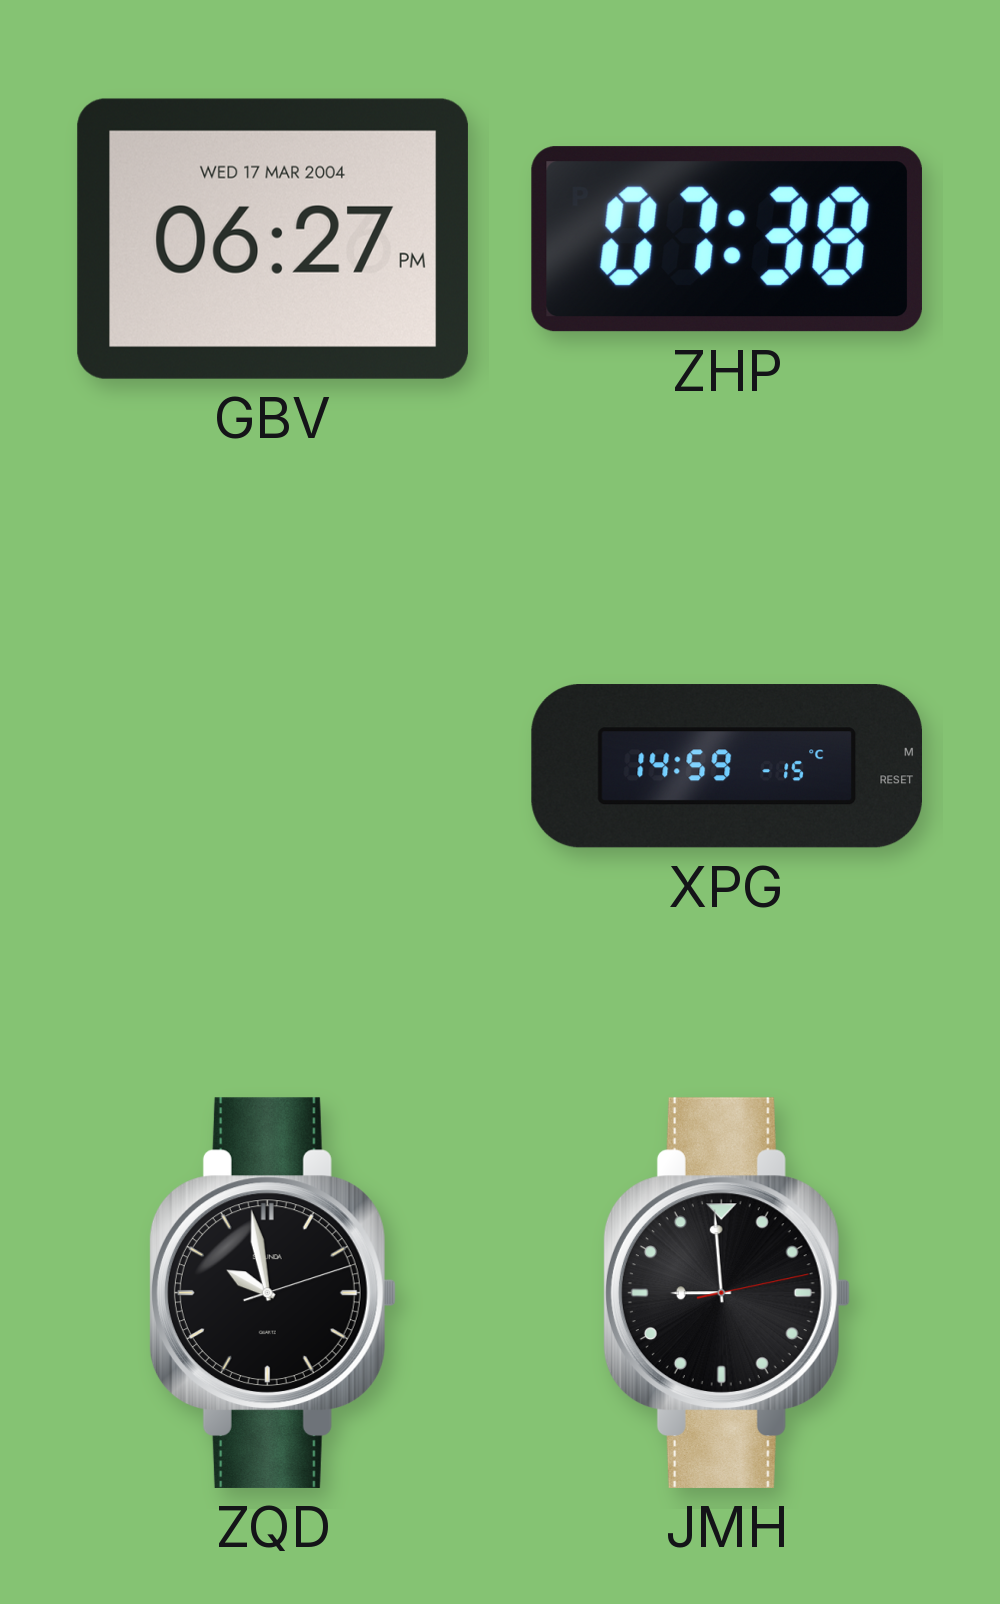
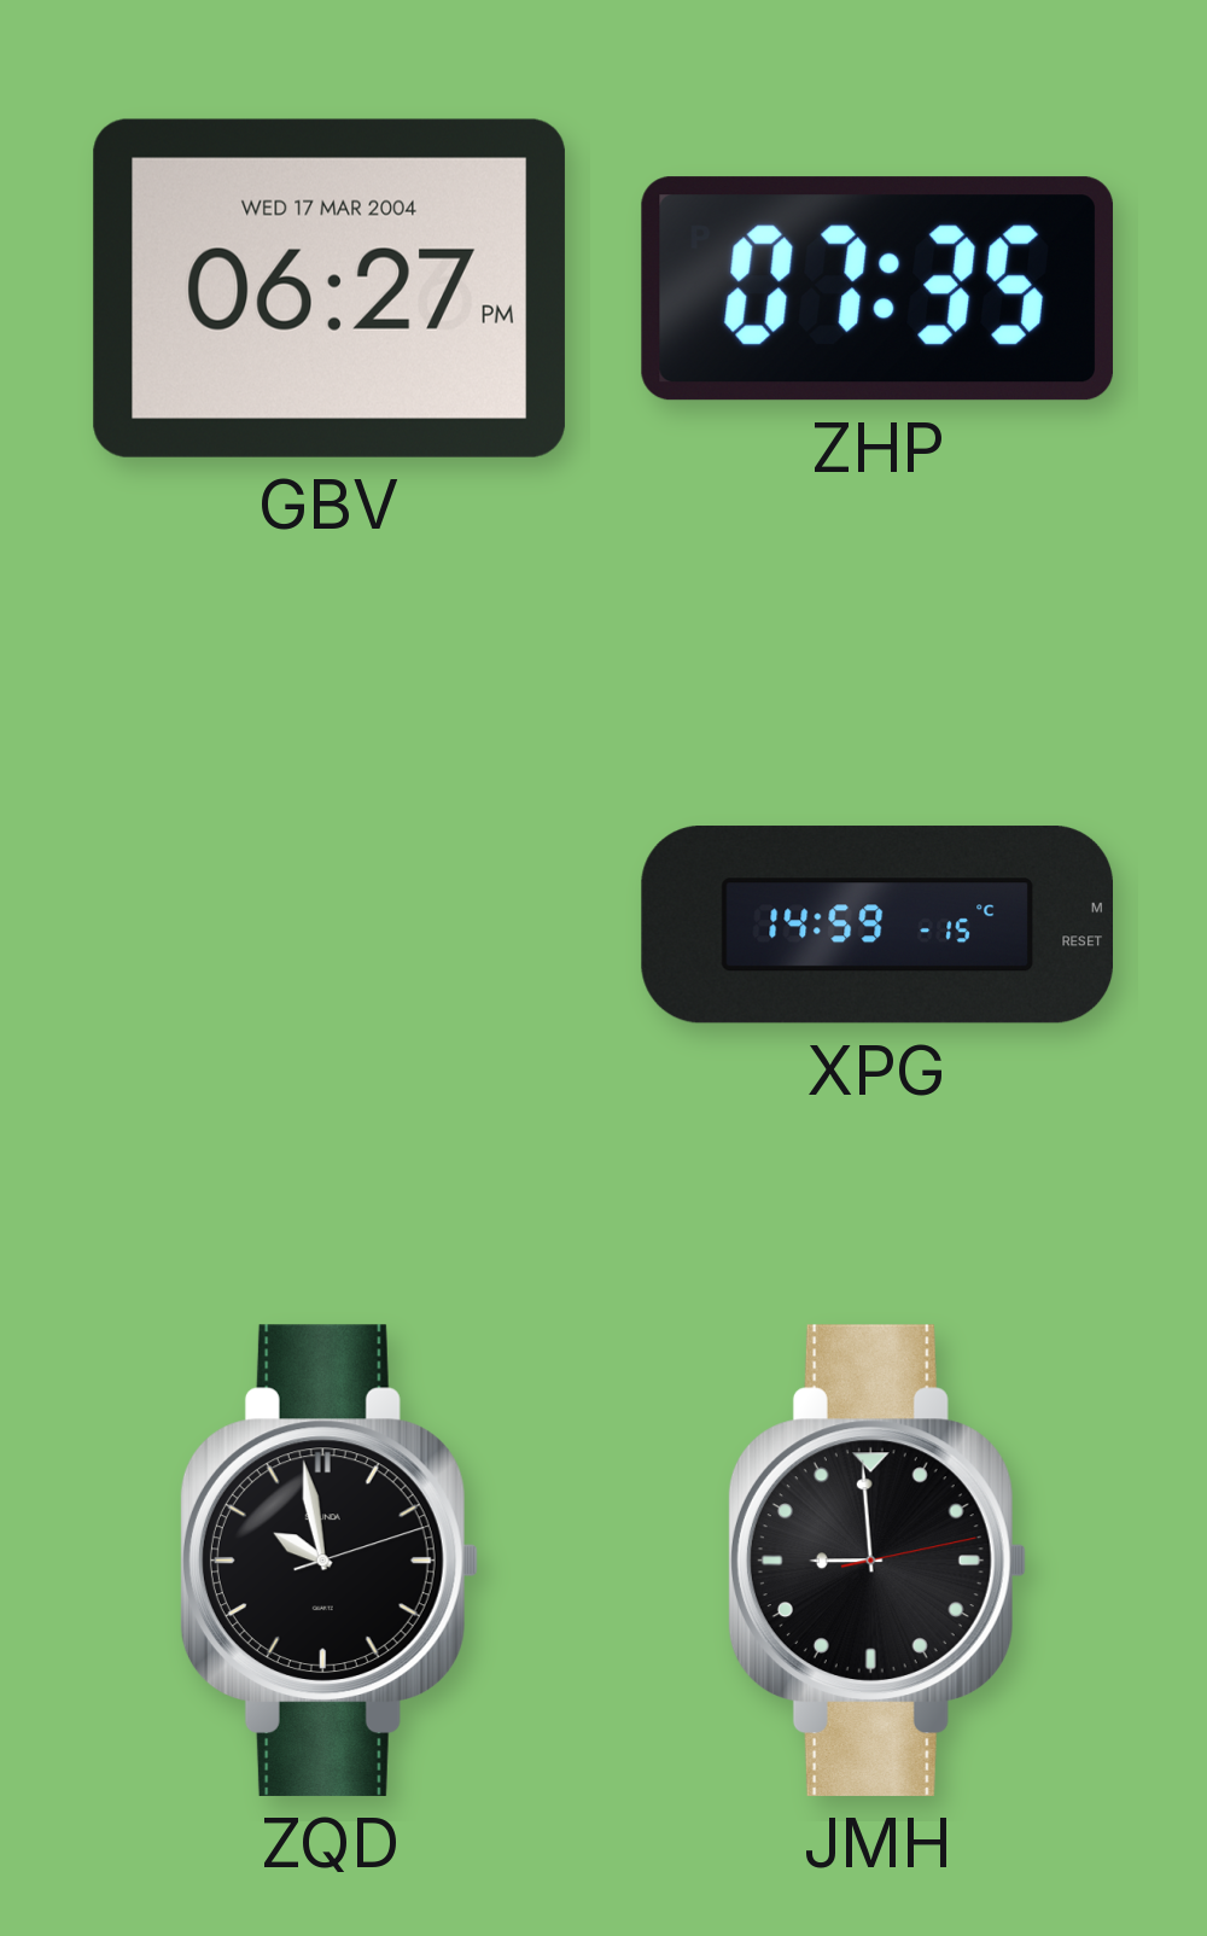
ZHP: 07:38 -> 07:35
